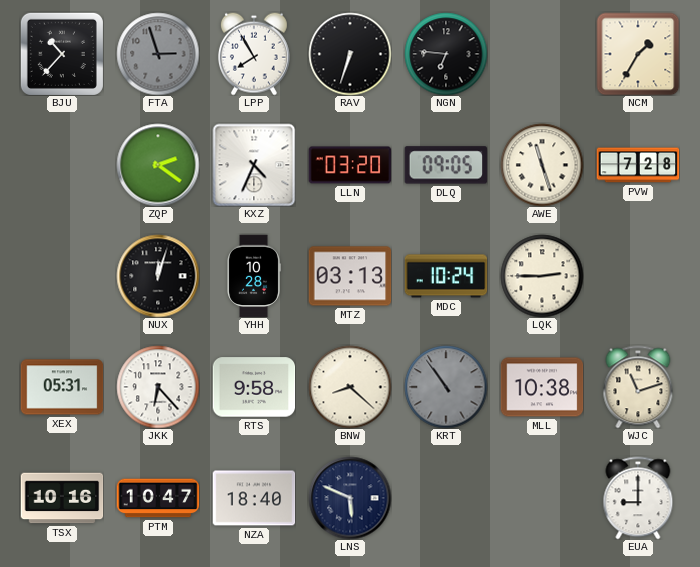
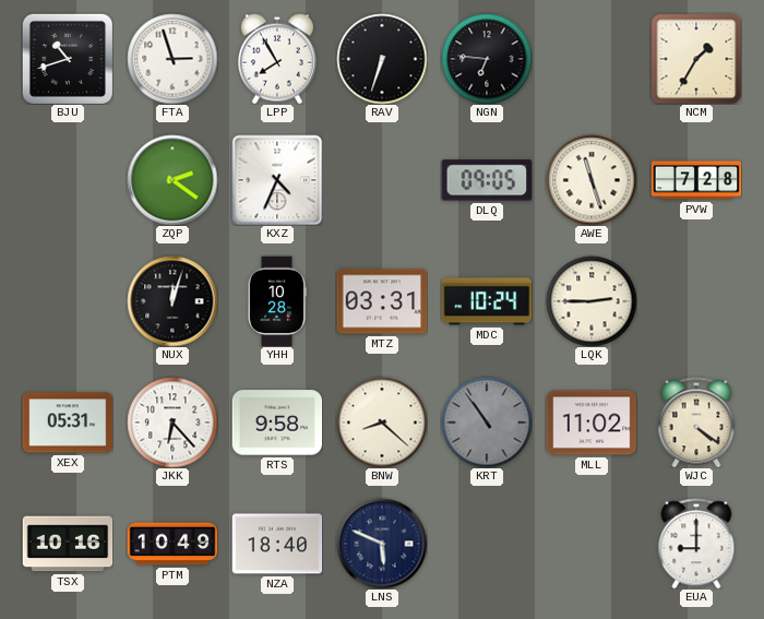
BJU: 10:37 -> 10:42
FTA dial: grey -> white
LLN: 03:20 -> none
MTZ: 03:13 -> 03:31
MLL: 10:38 -> 11:02
WJC: 11:12 -> 4:21
PTM: 10:47 -> 10:49
